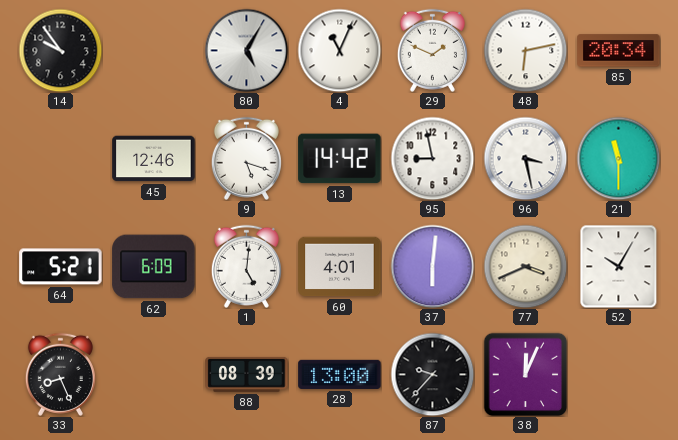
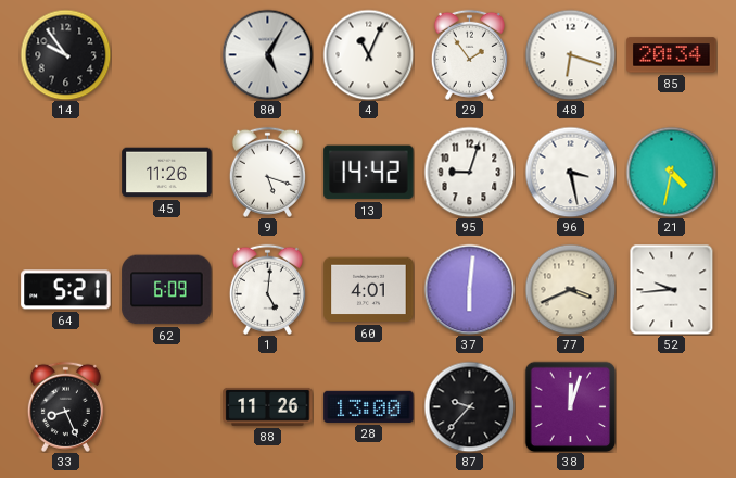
29: 1:49 -> 1:54
48: 6:13 -> 6:18
45: 12:46 -> 11:26
95: 8:58 -> 9:03
21: 11:30 -> 4:32
52: 10:05 -> 9:44
88: 08:39 -> 11:26
38: 12:04 -> 12:03
